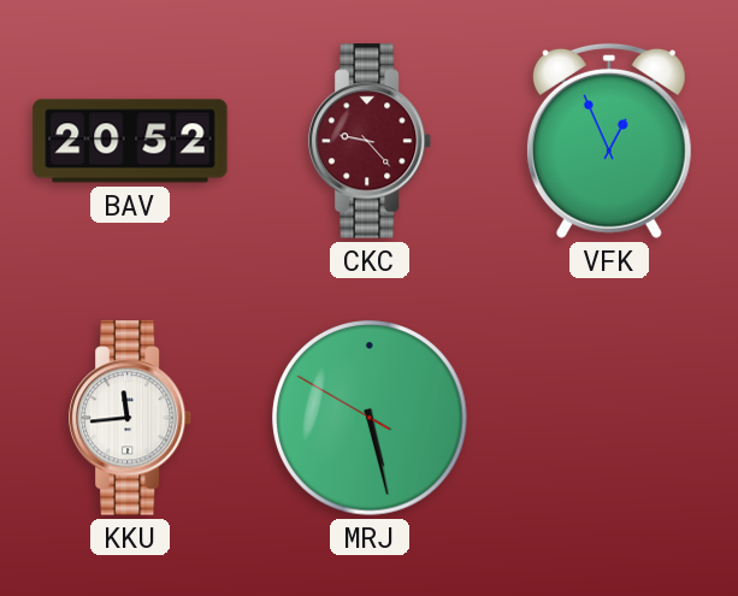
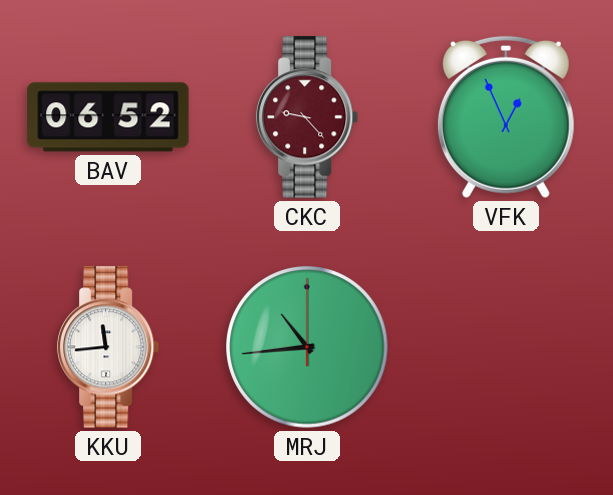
BAV: 20:52 -> 06:52
MRJ: 5:27 -> 10:44
